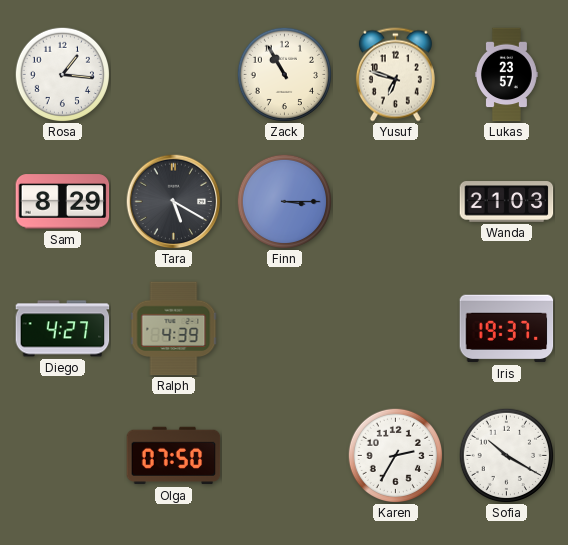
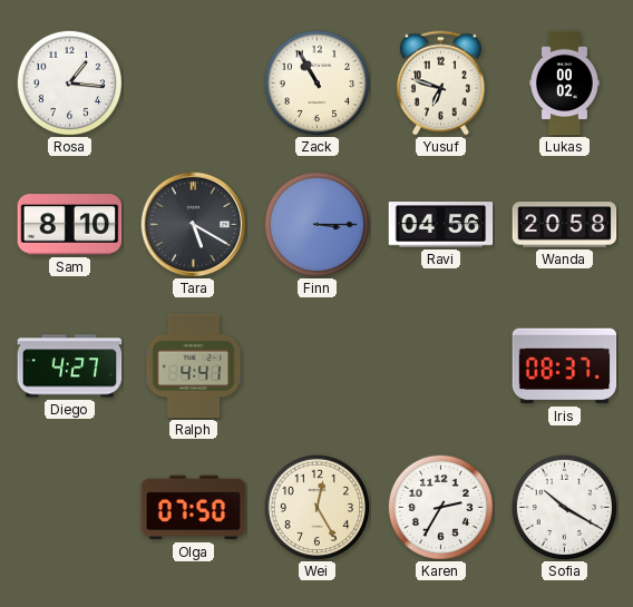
Lukas: 23:57 -> 00:02
Sam: 8:29 -> 8:10
Ravi: none -> 04:56
Wanda: 21:03 -> 20:58
Ralph: 4:39 -> 4:41
Iris: 19:37 -> 08:37
Wei: none -> 12:25
